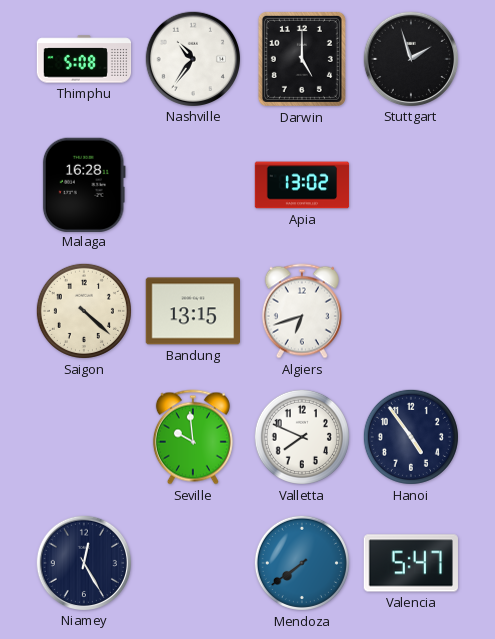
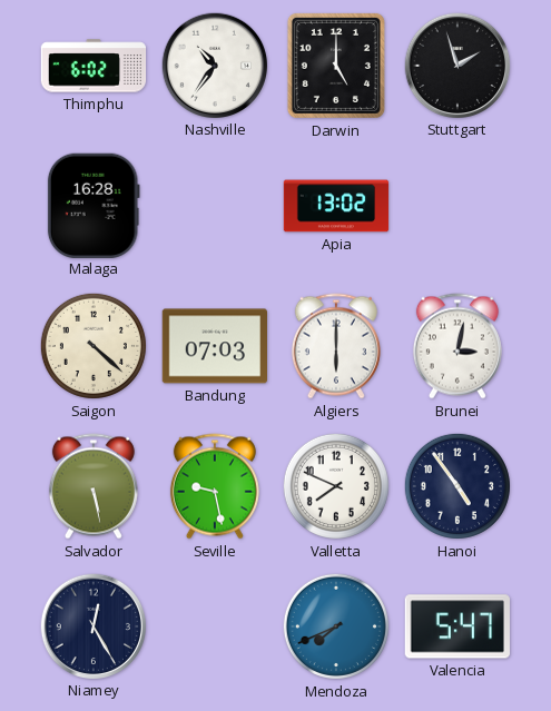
Thimphu: 5:08 -> 6:02
Bandung: 13:15 -> 07:03
Algiers: 6:42 -> 6:00
Brunei: none -> 3:02
Salvador: none -> 5:28
Seville: 9:59 -> 9:28
Mendoza: 7:39 -> 7:41
